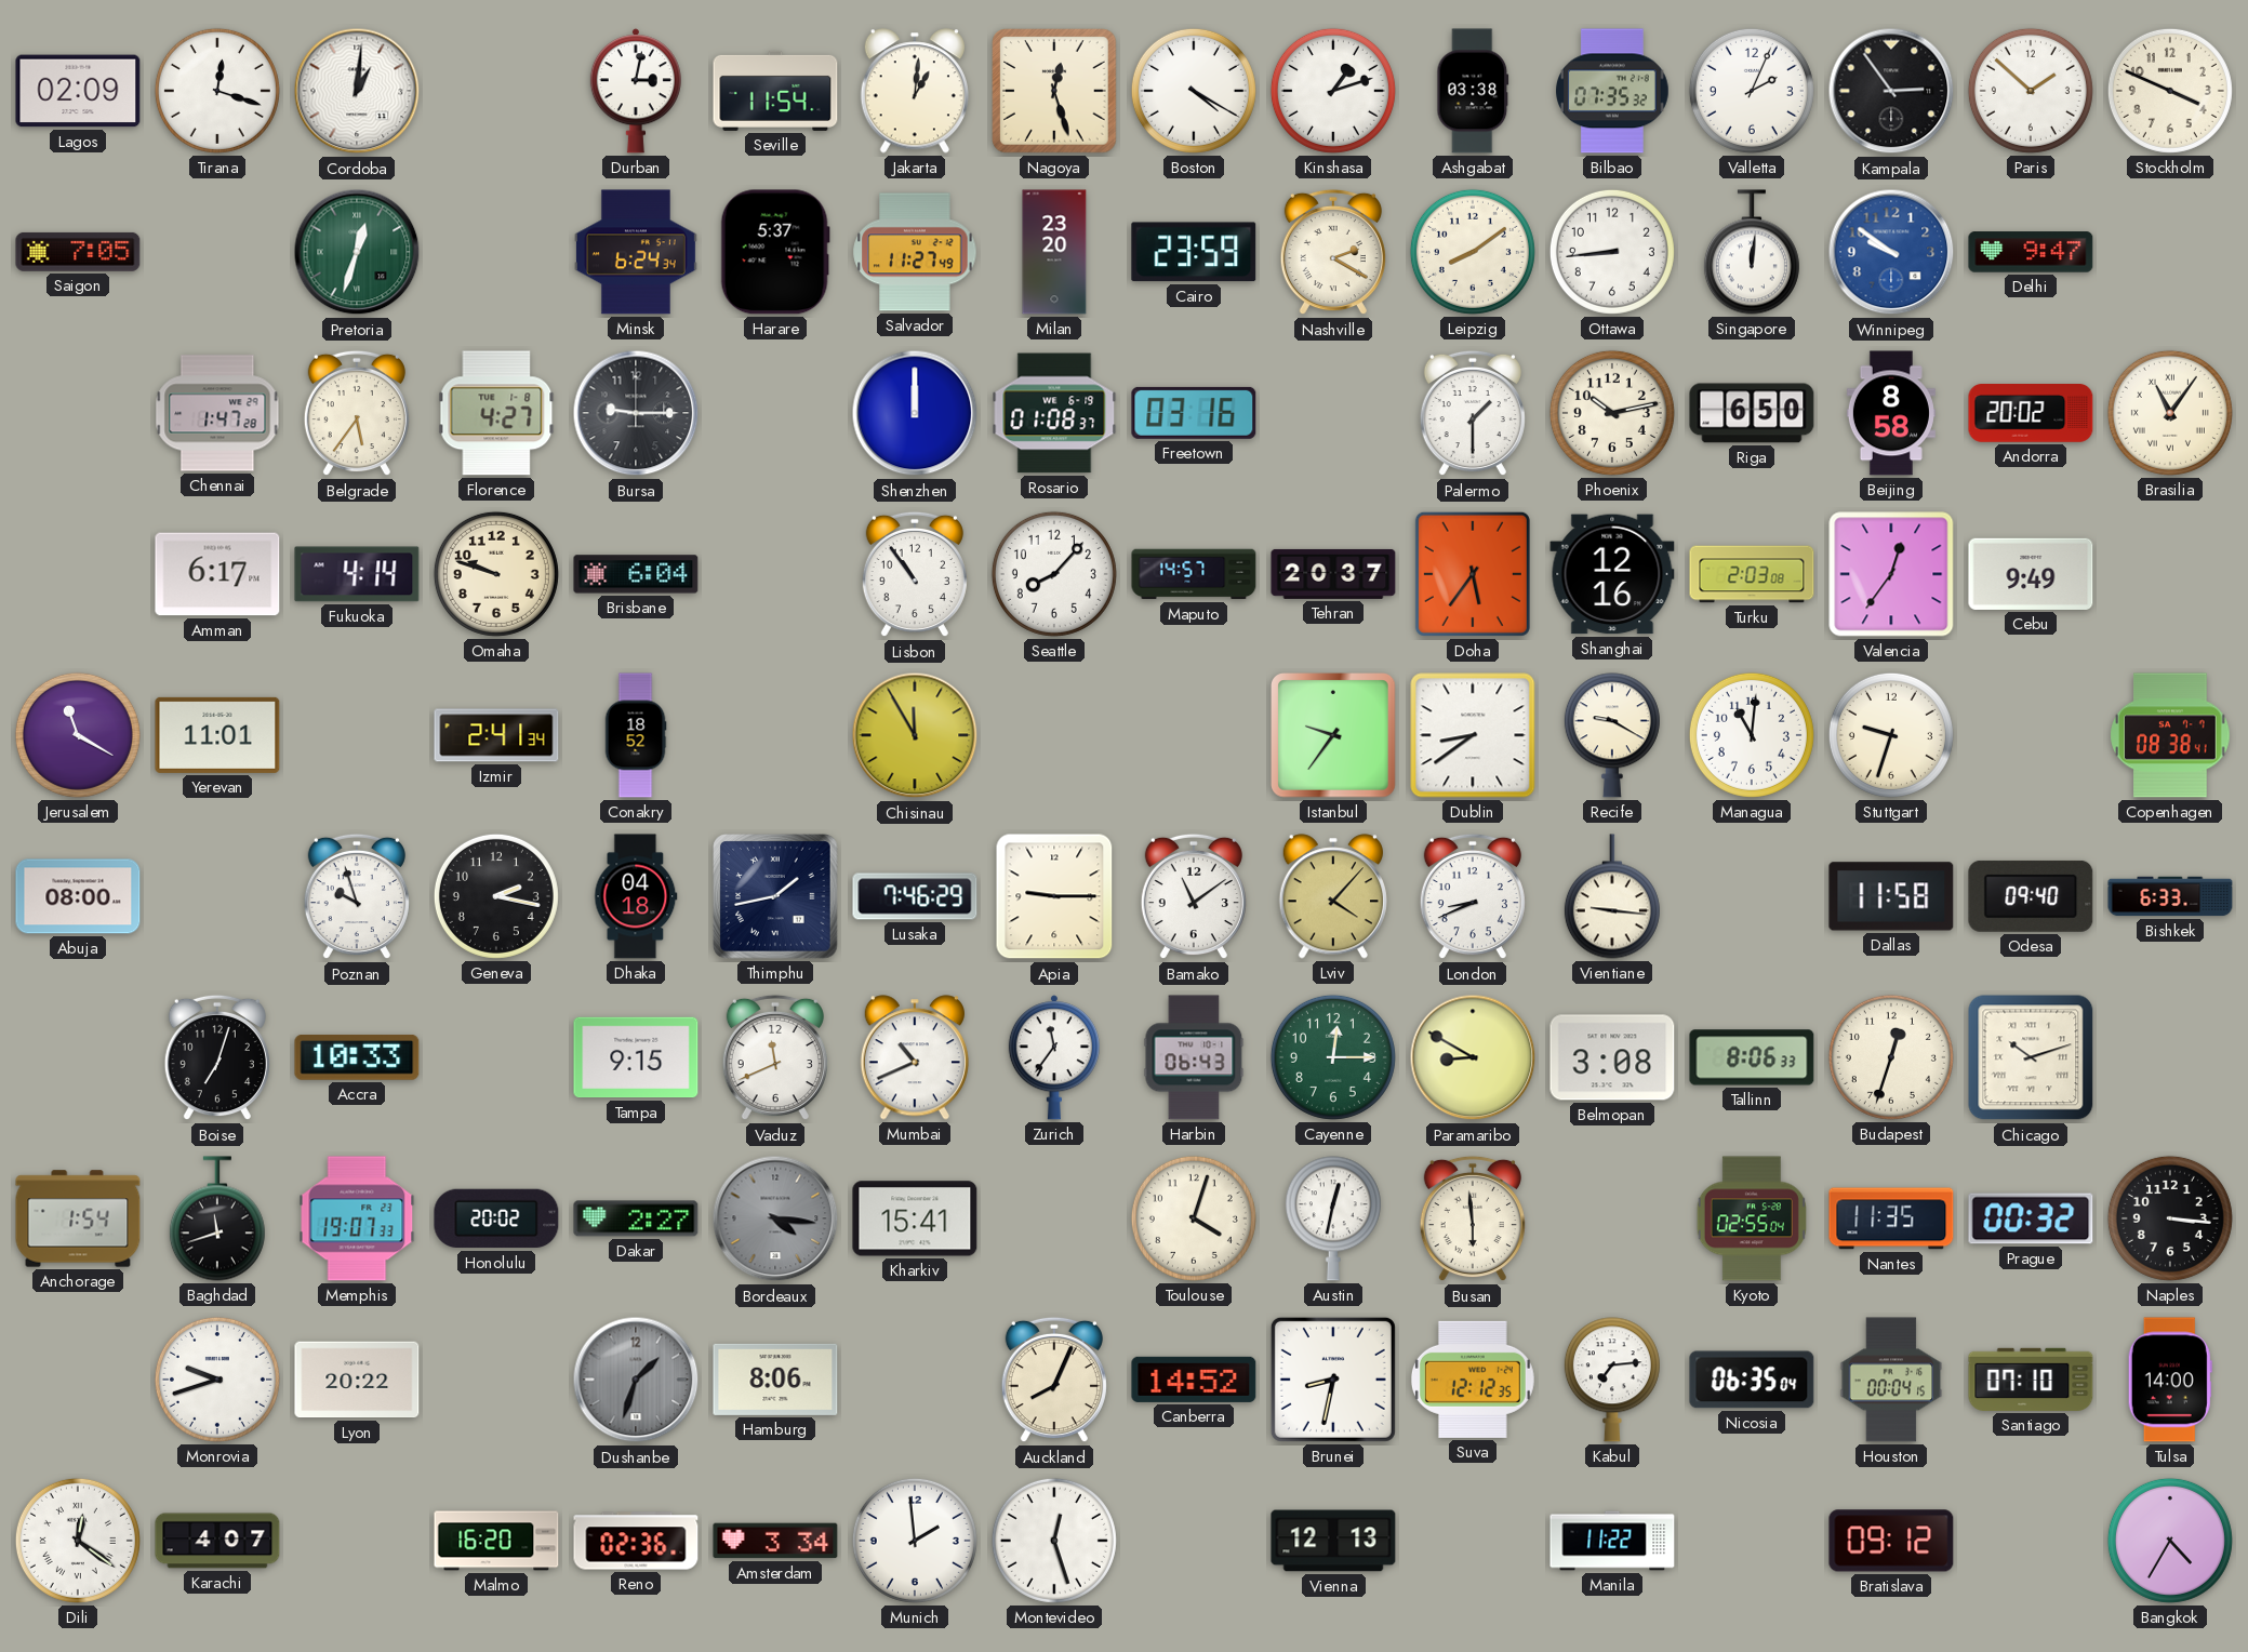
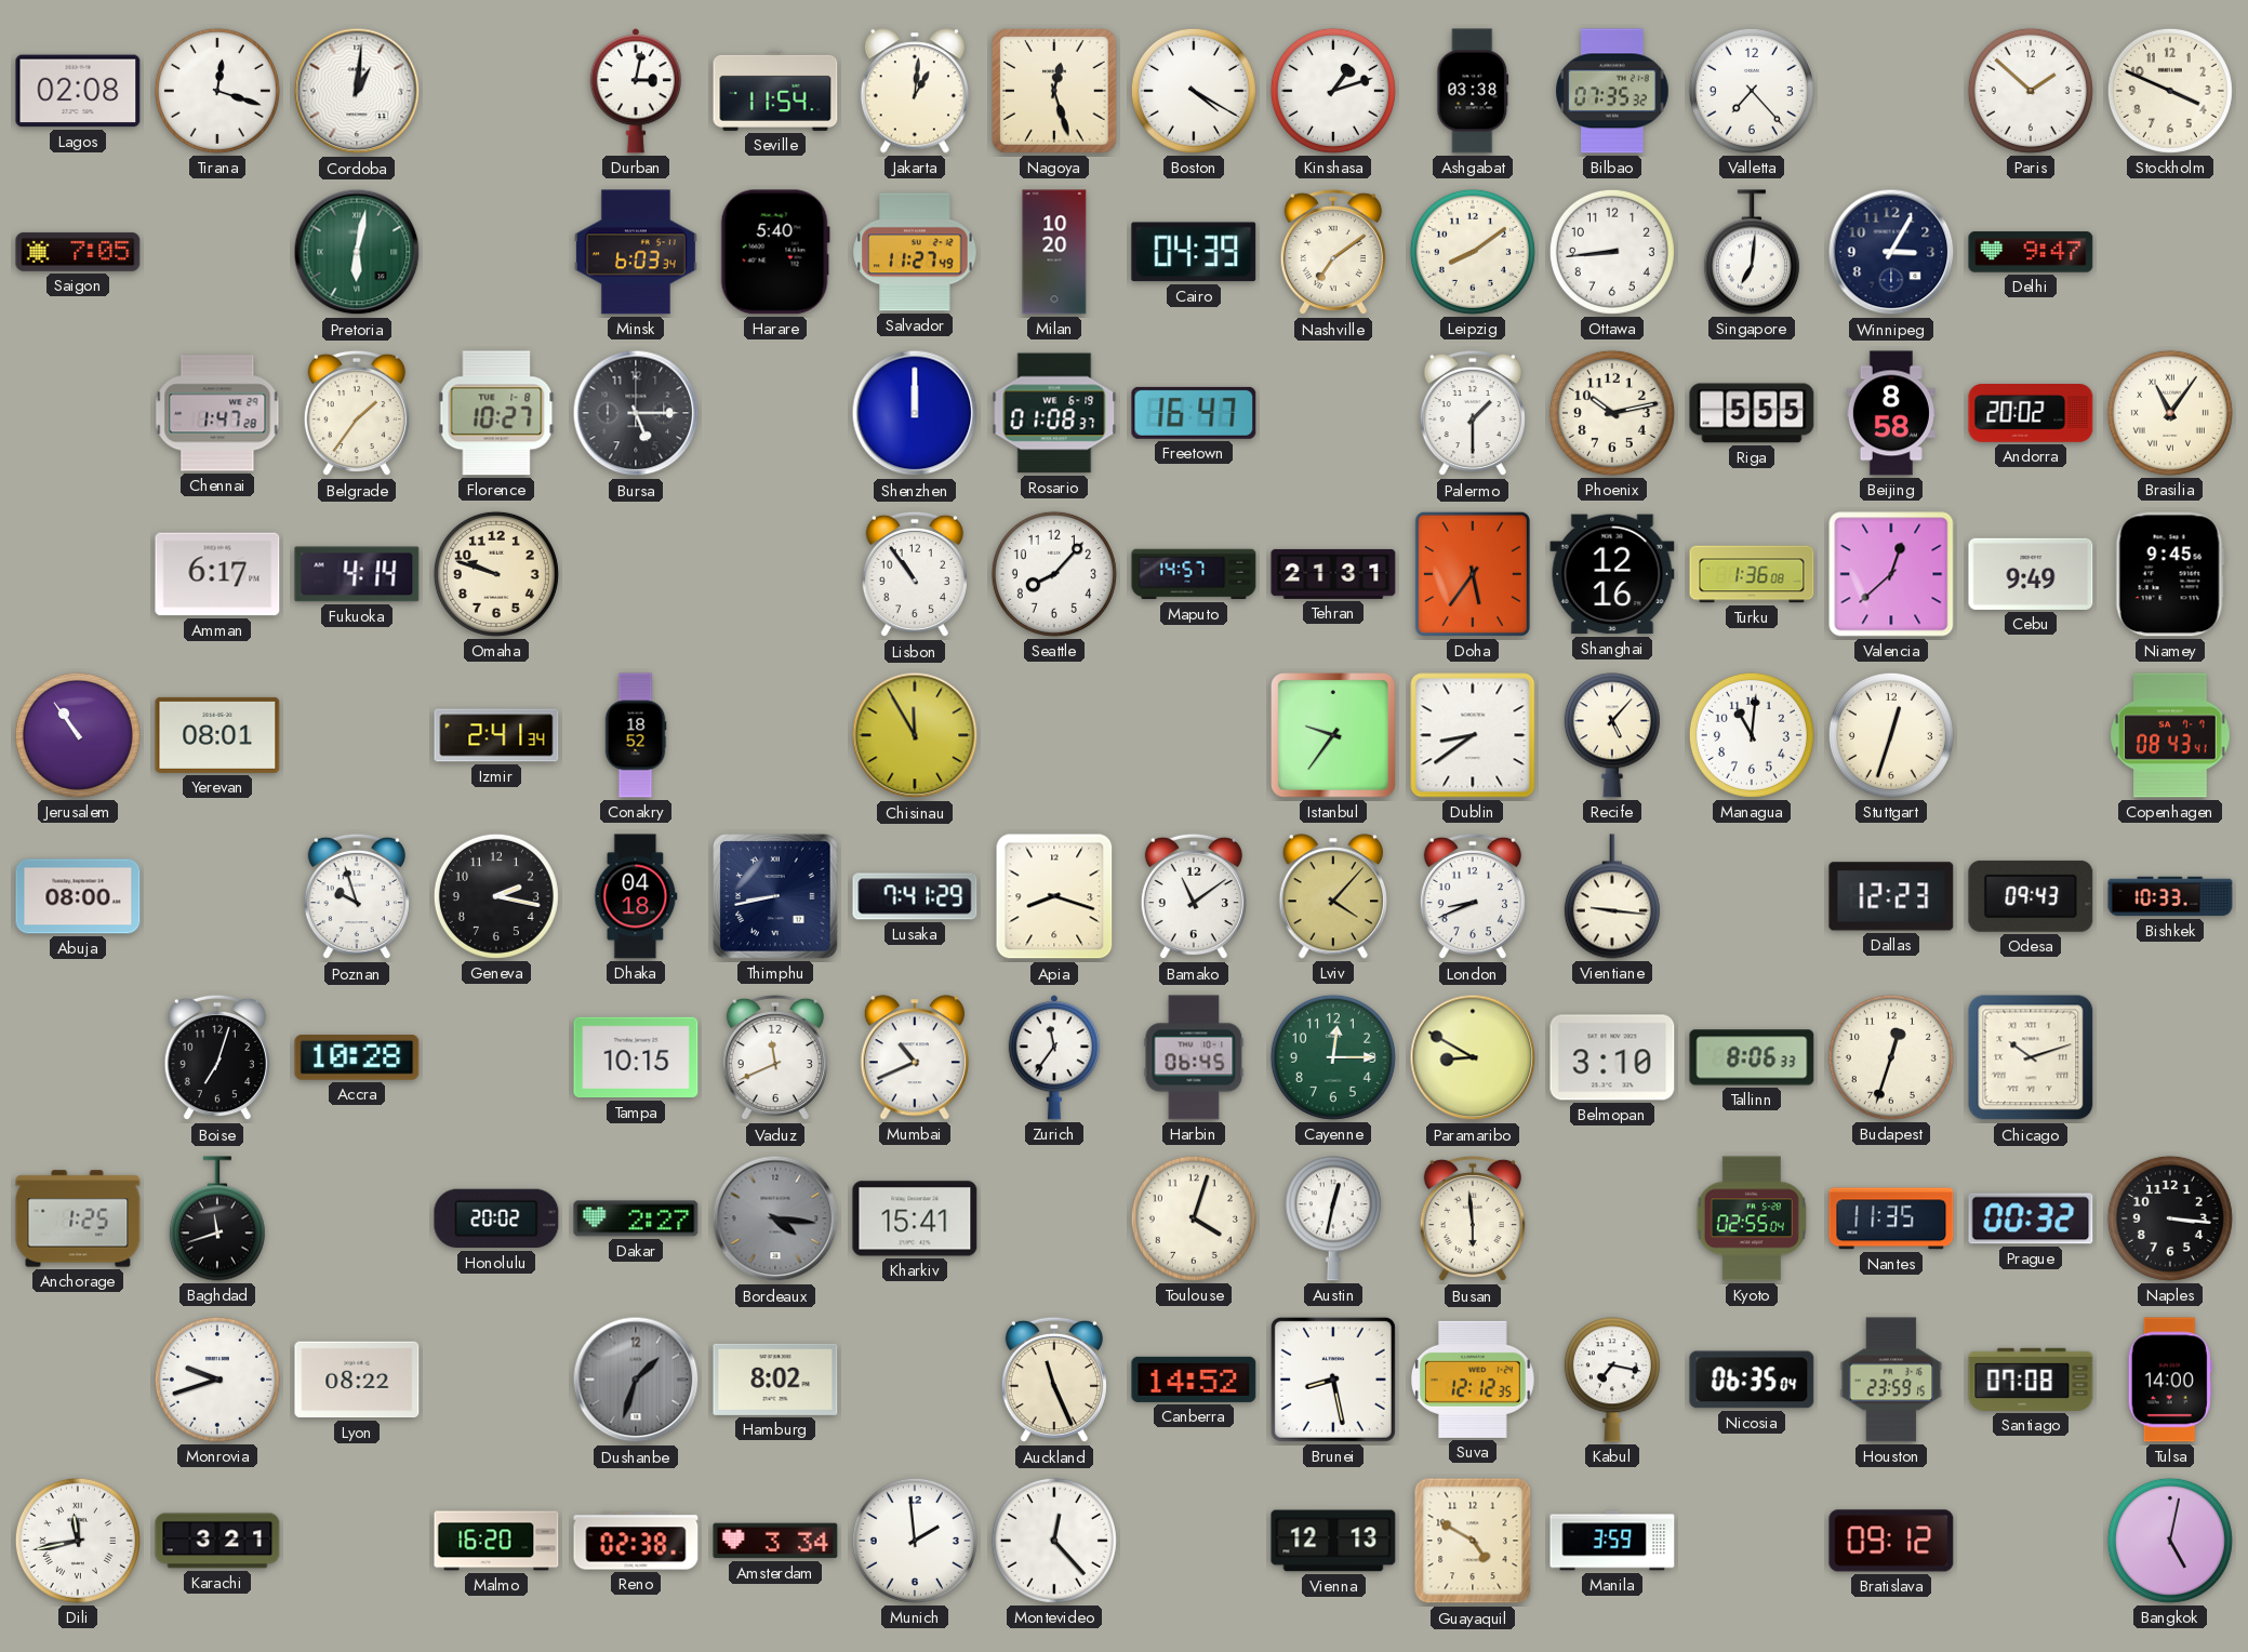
Lagos: 02:09 -> 02:08
Valletta: 2:04 -> 7:23
Kampala: 2:54 -> none
Pretoria: 12:33 -> 6:02
Minsk: 6:24 -> 6:03
Harare: 5:37 -> 5:40
Milan: 23:20 -> 10:20
Cairo: 23:59 -> 04:39
Nashville: 2:20 -> 7:09
Singapore: 12:01 -> 7:01
Winnipeg: 9:51 -> 3:05
Winnipeg dial: blue -> navy
Belgrade: 5:36 -> 1:36
Florence: 4:27 -> 10:27
Bursa: 9:15 -> 5:15
Freetown: 03:16 -> 16:47
Riga: 6:50 -> 5:55
Brisbane: 6:04 -> none
Tehran: 20:37 -> 21:31
Turku: 2:03 -> 1:36
Valencia: 12:36 -> 12:38
Niamey: none -> 9:45
Jerusalem: 11:20 -> 10:54
Yerevan: 11:01 -> 08:01
Recife: 9:20 -> 5:07
Stuttgart: 9:33 -> 12:33
Copenhagen: 08:38 -> 08:43
Thimphu: 1:43 -> 8:43
Lusaka: 7:46 -> 7:41
Apia: 9:15 -> 8:18
Dallas: 11:58 -> 12:23
Odesa: 09:40 -> 09:43
Bishkek: 6:33 -> 10:33
Accra: 10:33 -> 10:28
Tampa: 9:15 -> 10:15
Harbin: 06:43 -> 06:45
Belmopan: 3:08 -> 3:10
Anchorage: 1:54 -> 1:25
Memphis: 19:07 -> none
Lyon: 20:22 -> 08:22
Hamburg: 8:06 -> 8:02
Auckland: 8:04 -> 11:26
Brunei: 8:32 -> 8:28
Kabul: 7:14 -> 7:17
Houston: 00:04 -> 23:59
Santiago: 07:10 -> 07:08
Dili: 12:21 -> 11:43
Karachi: 4:07 -> 3:21
Reno: 02:36 -> 02:38
Montevideo: 12:27 -> 12:23
Guayaquil: none -> 4:50
Manila: 11:22 -> 3:59
Bangkok: 4:35 -> 5:02
